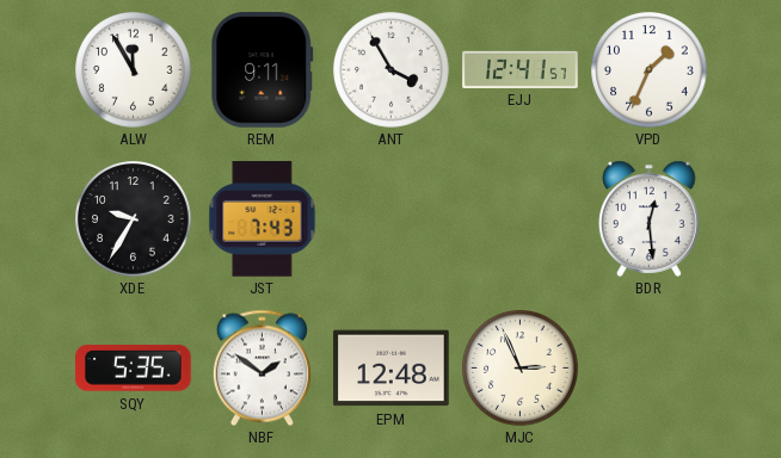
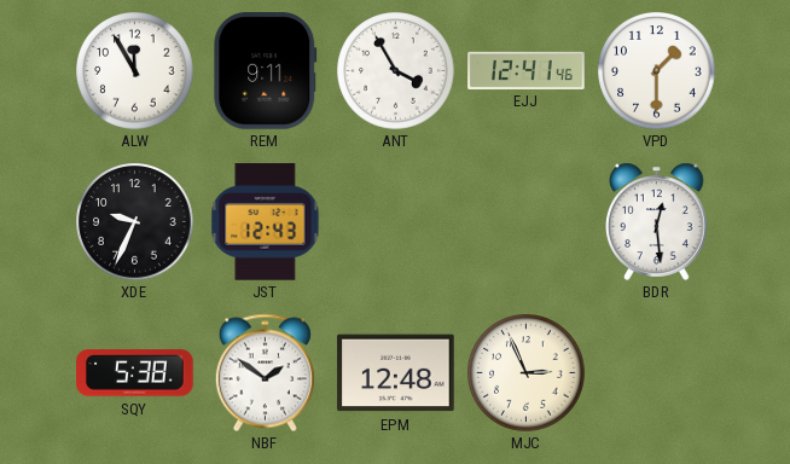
EJJ: 12:41:57 -> 12:41:46
VPD: 1:34 -> 1:30
XDE: 9:35 -> 9:34
JST: 7:43 -> 12:43
SQY: 5:35 -> 5:38
